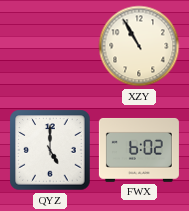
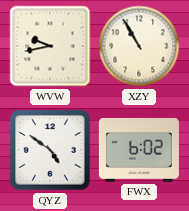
WVW: none -> 9:43
QYZ: 5:00 -> 4:51
